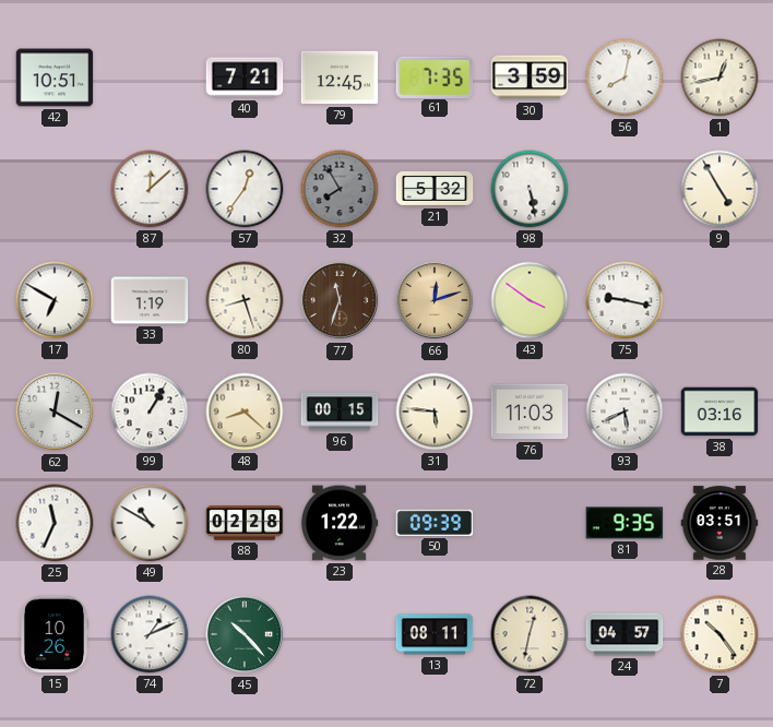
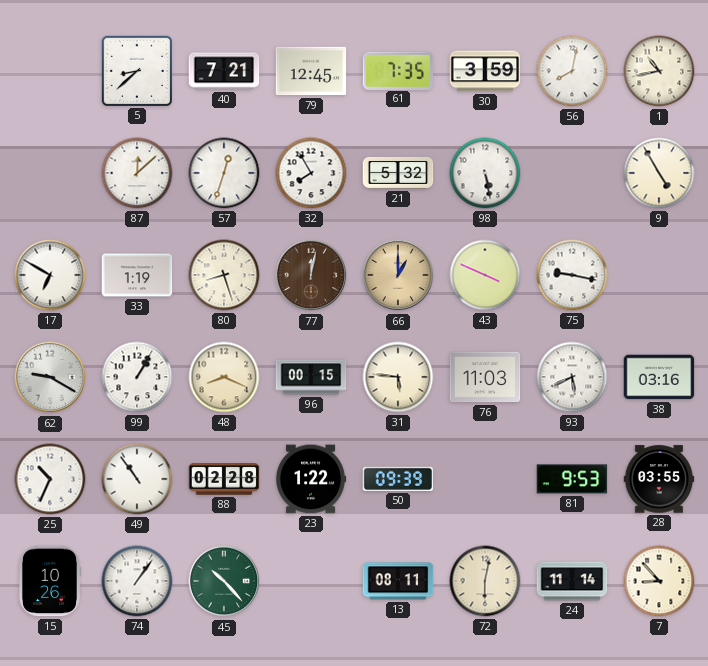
42: 10:51 -> none
5: none -> 8:38
1: 12:43 -> 10:43
57: 12:36 -> 12:33
32 dial: grey -> white
77: 11:33 -> 12:02
66: 12:12 -> 1:00
43: 3:51 -> 3:49
62: 12:20 -> 9:20
48: 8:22 -> 8:19
25: 11:34 -> 10:34
49: 10:50 -> 10:54
81: 9:35 -> 9:53
28: 03:51 -> 03:55
74: 1:11 -> 1:06
72: 12:32 -> 6:02
24: 04:57 -> 11:14
7: 10:24 -> 8:53
